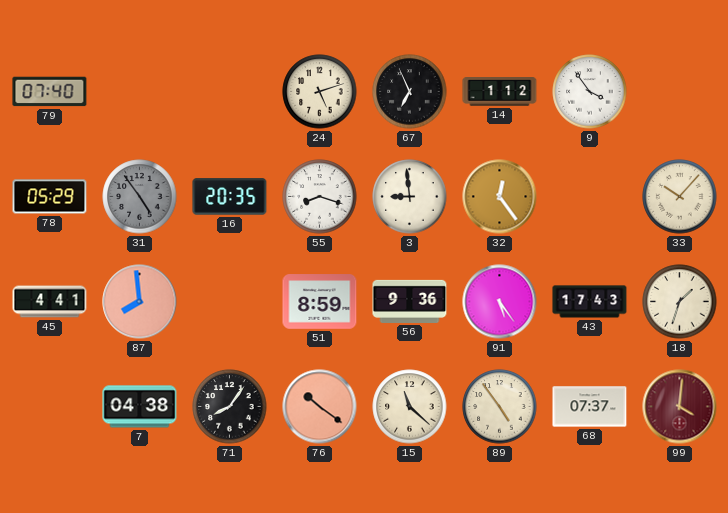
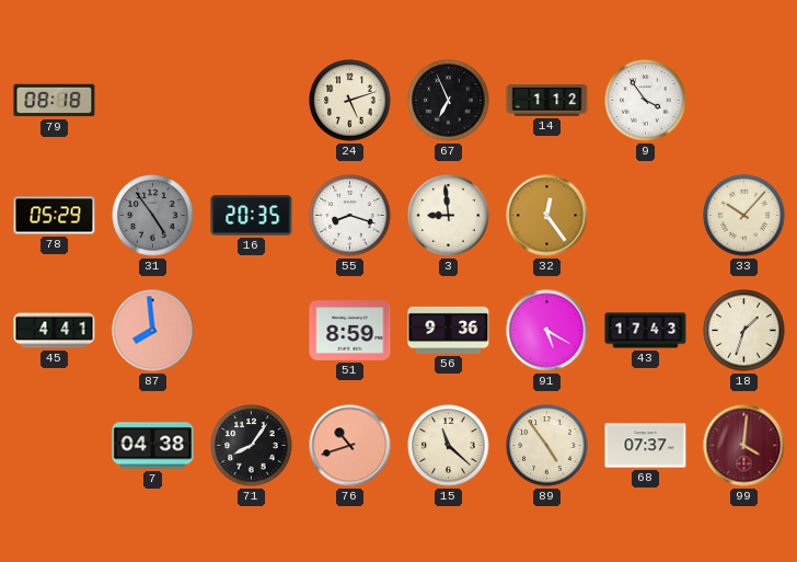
79: 07:40 -> 08:18
91: 5:24 -> 5:20
76: 10:21 -> 10:42
